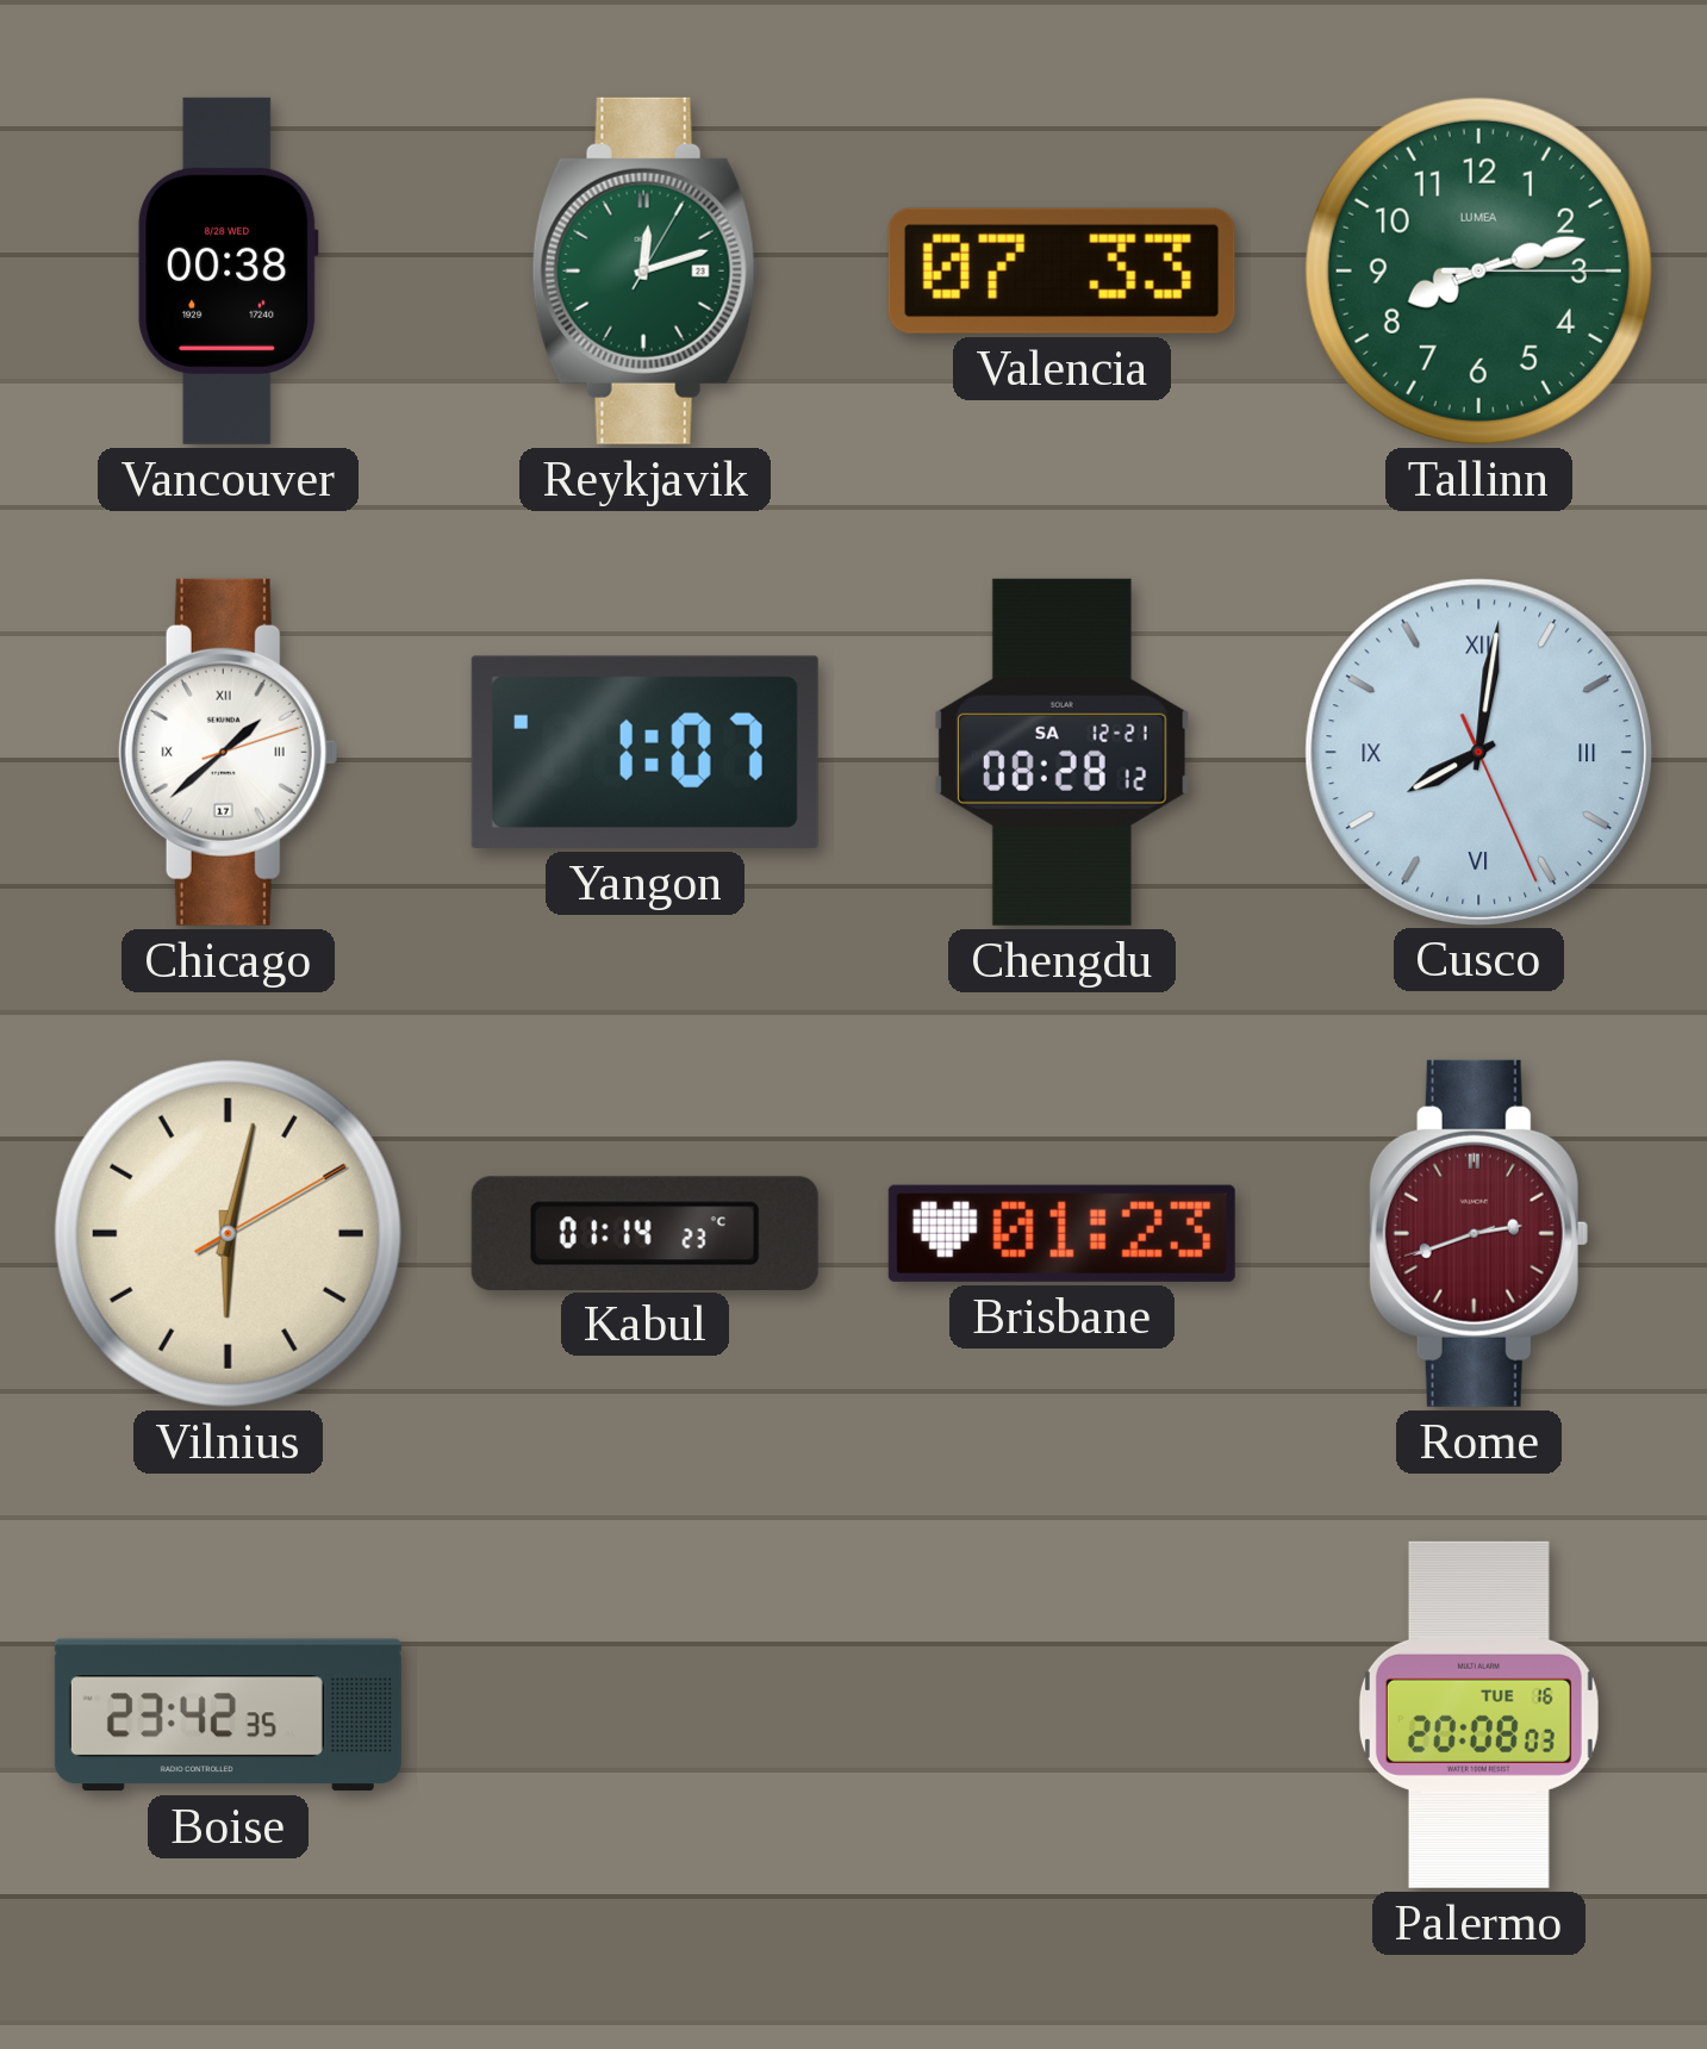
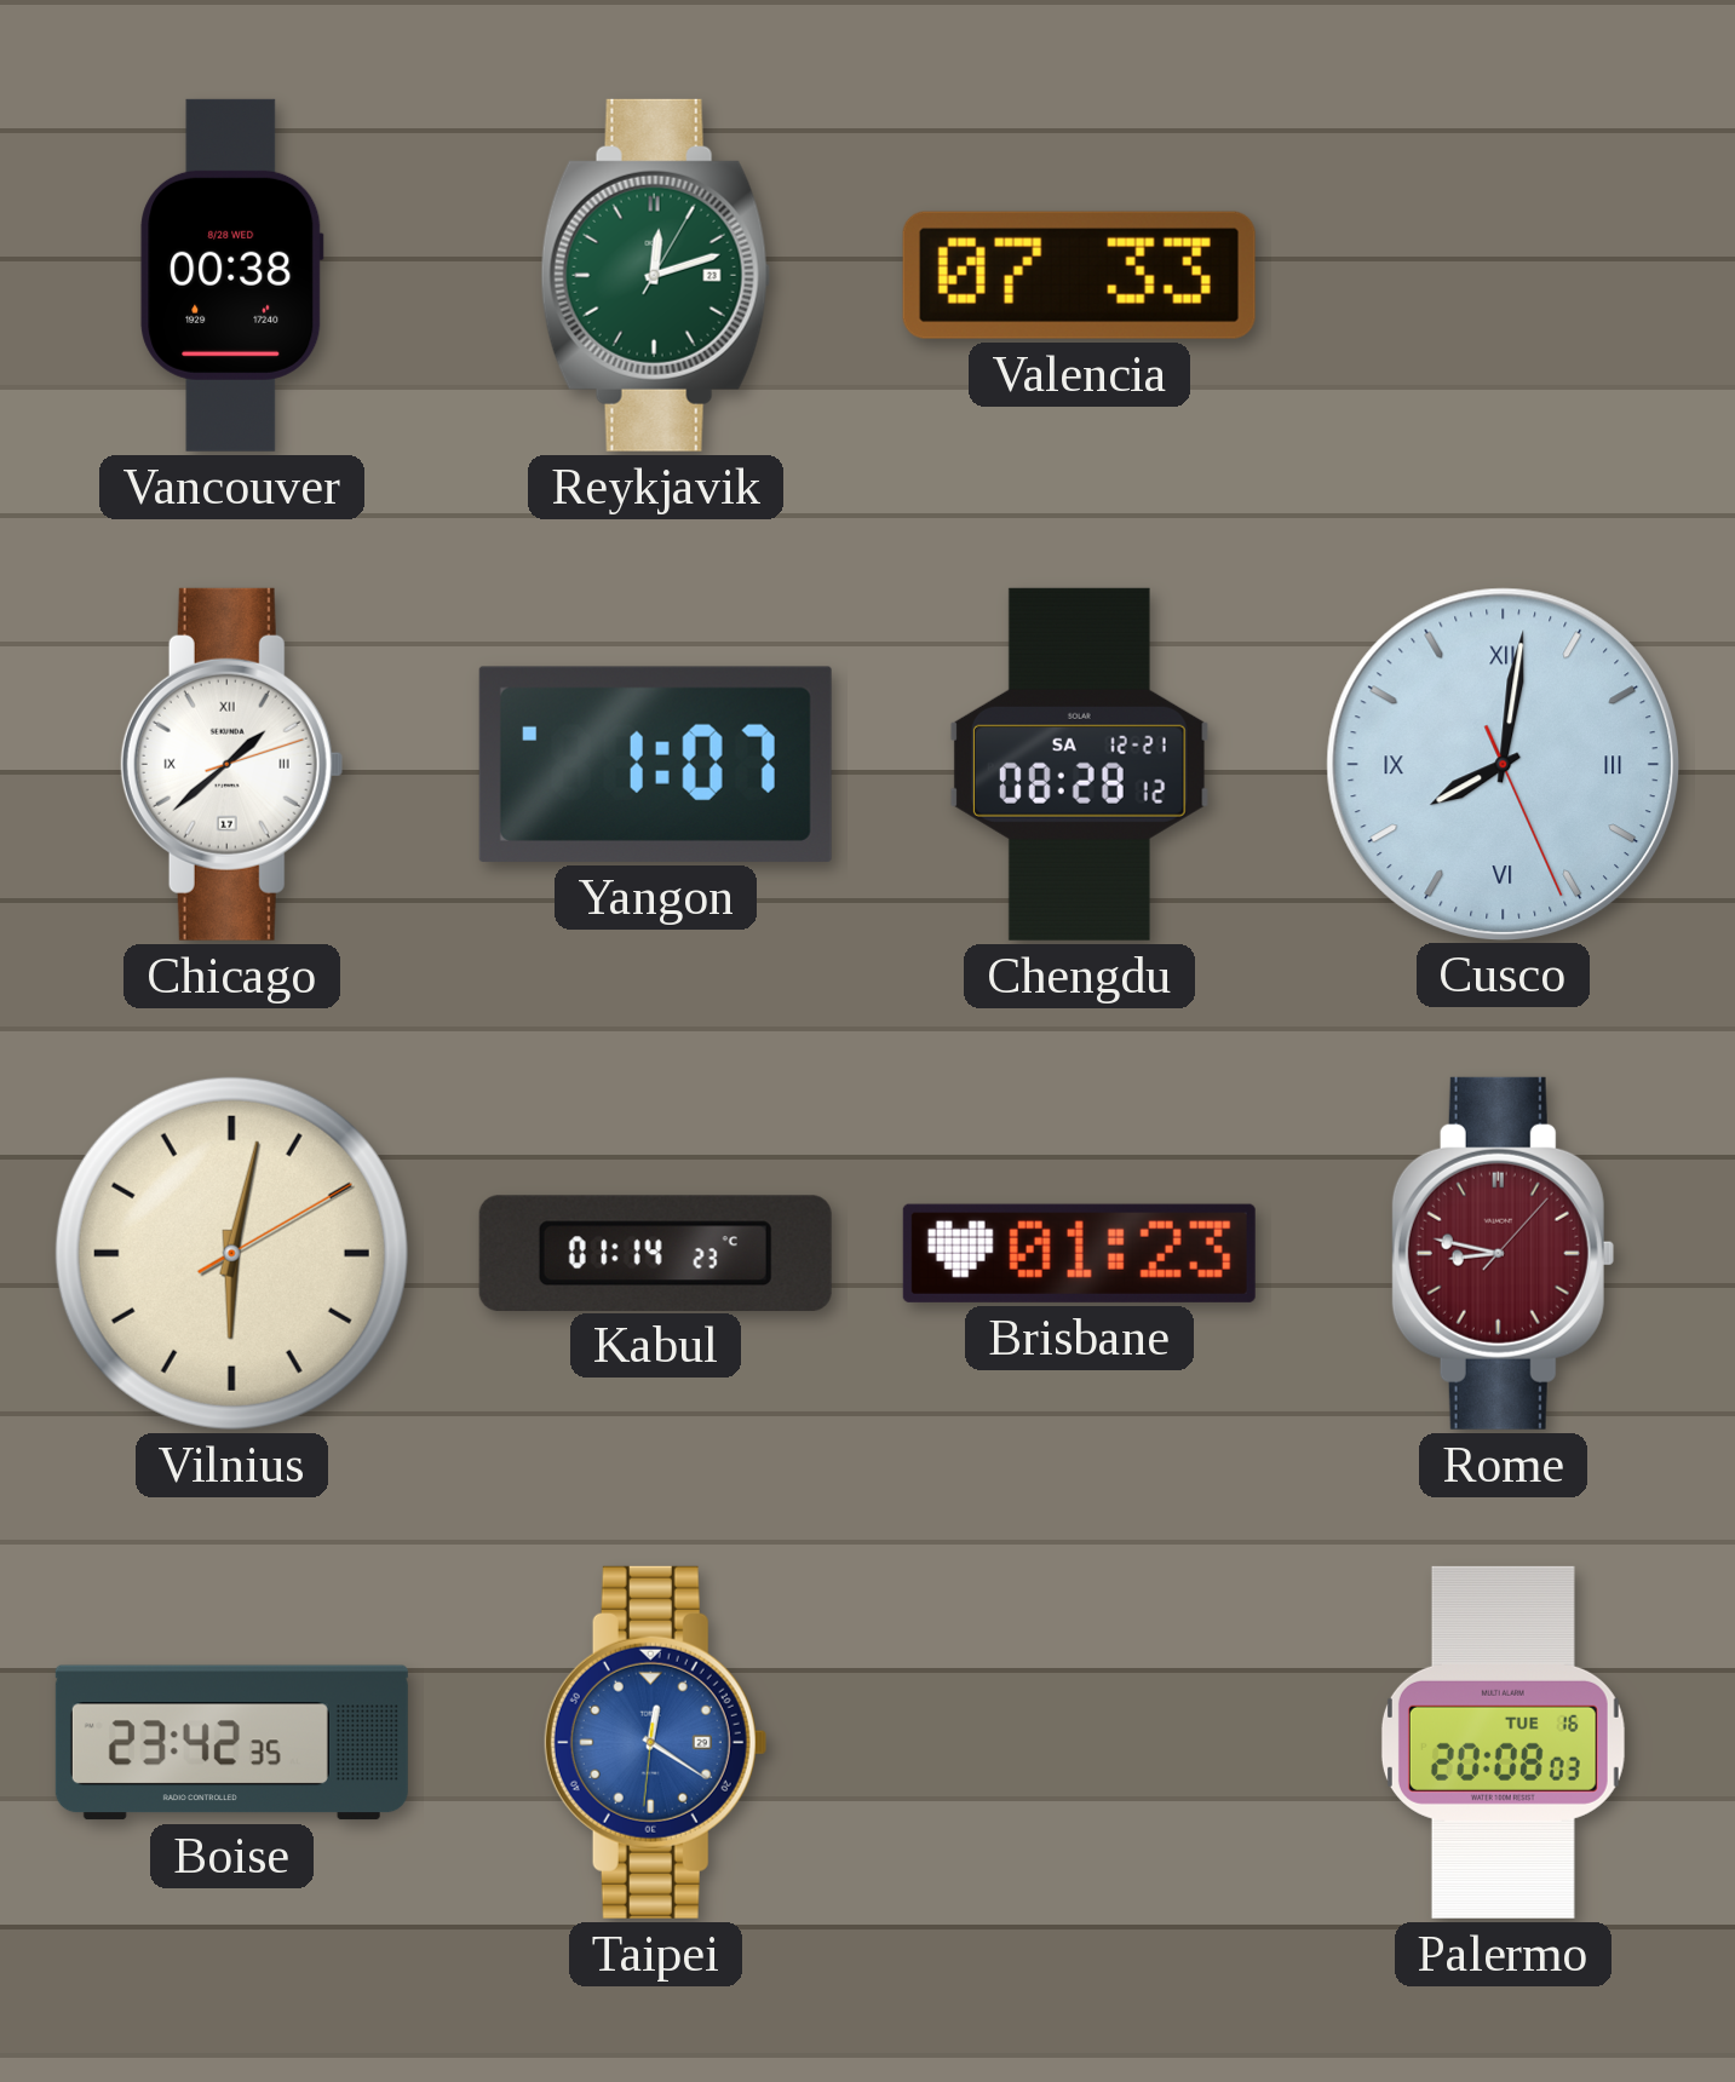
Tallinn: 8:12 -> none
Rome: 2:41 -> 8:47
Taipei: none -> 12:20
